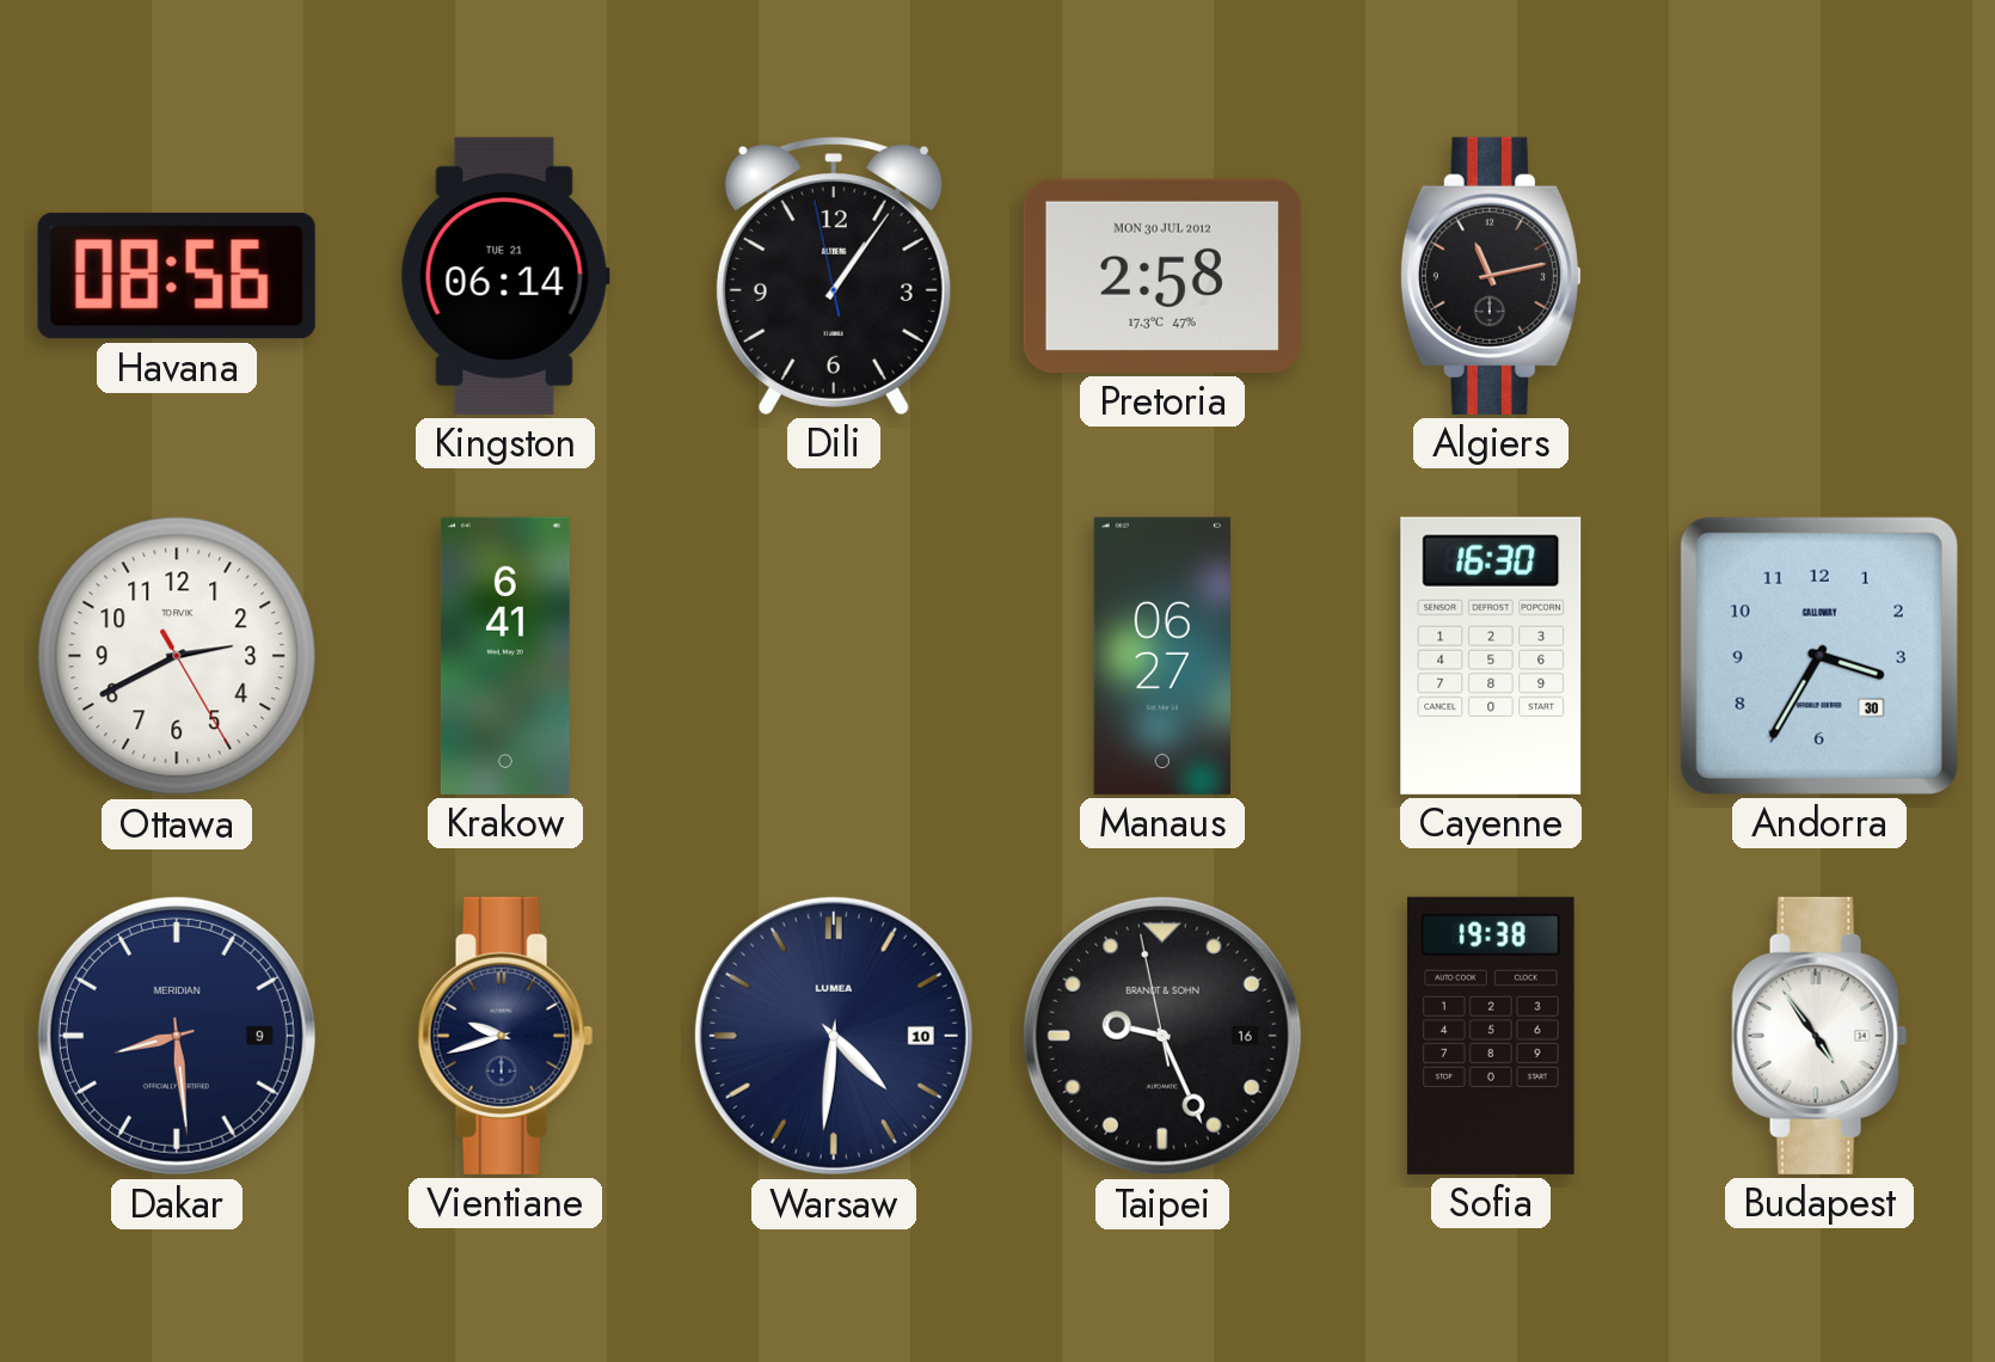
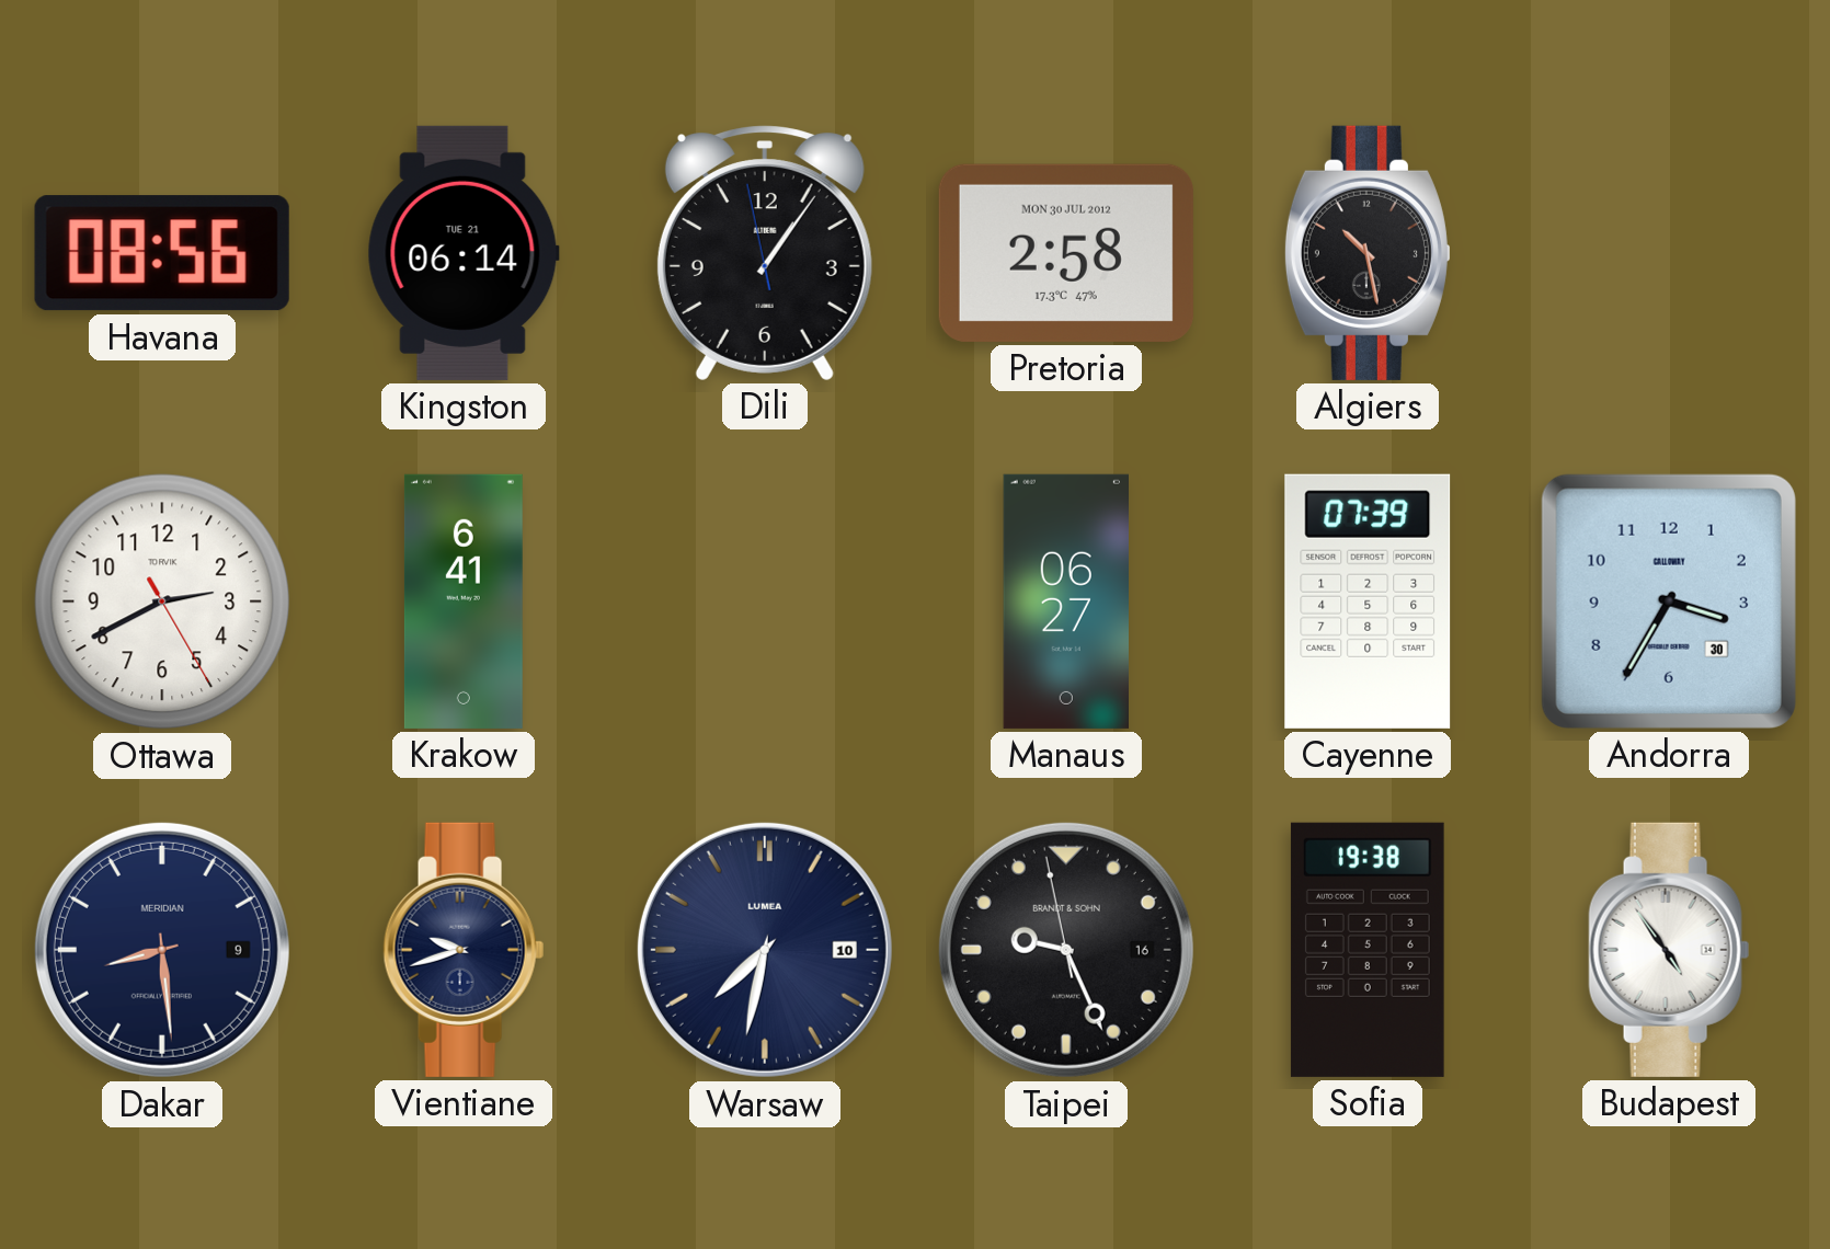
Algiers: 11:13 -> 10:28
Cayenne: 16:30 -> 07:39
Warsaw: 4:31 -> 7:32
